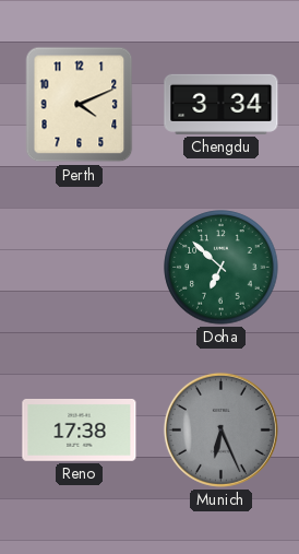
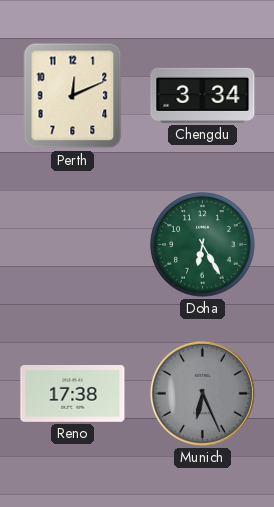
Perth: 4:11 -> 12:11
Doha: 6:52 -> 6:25
